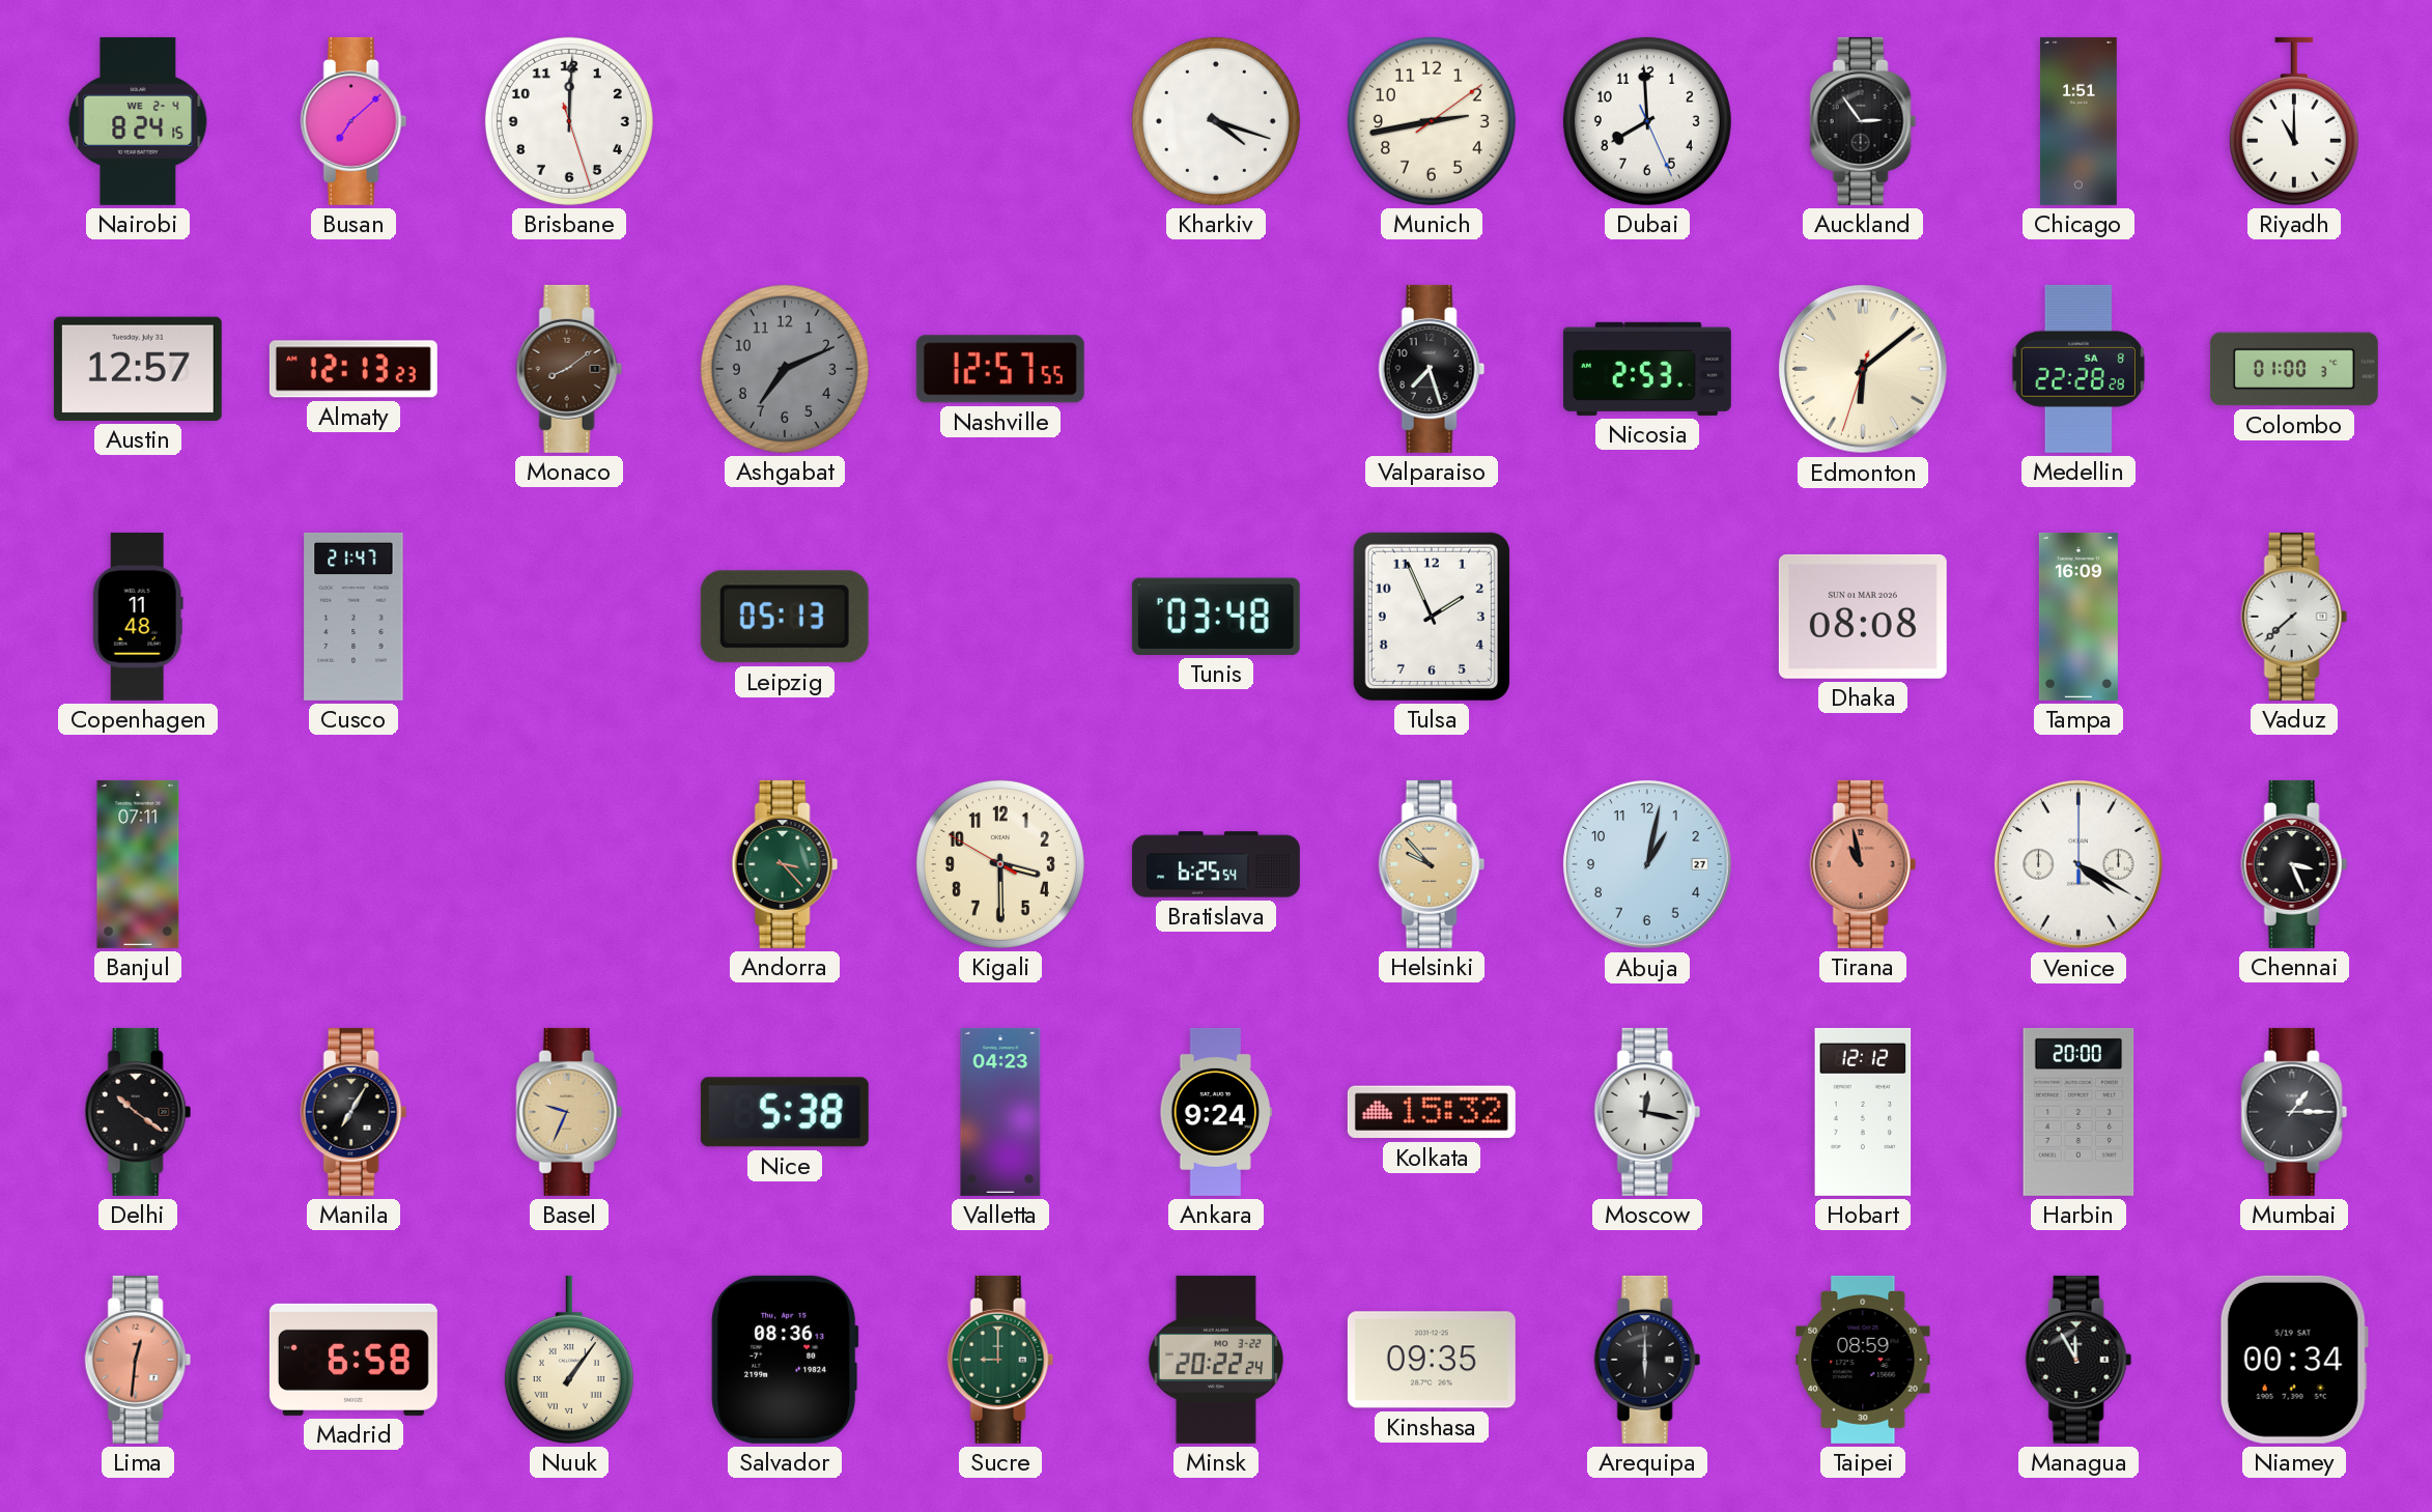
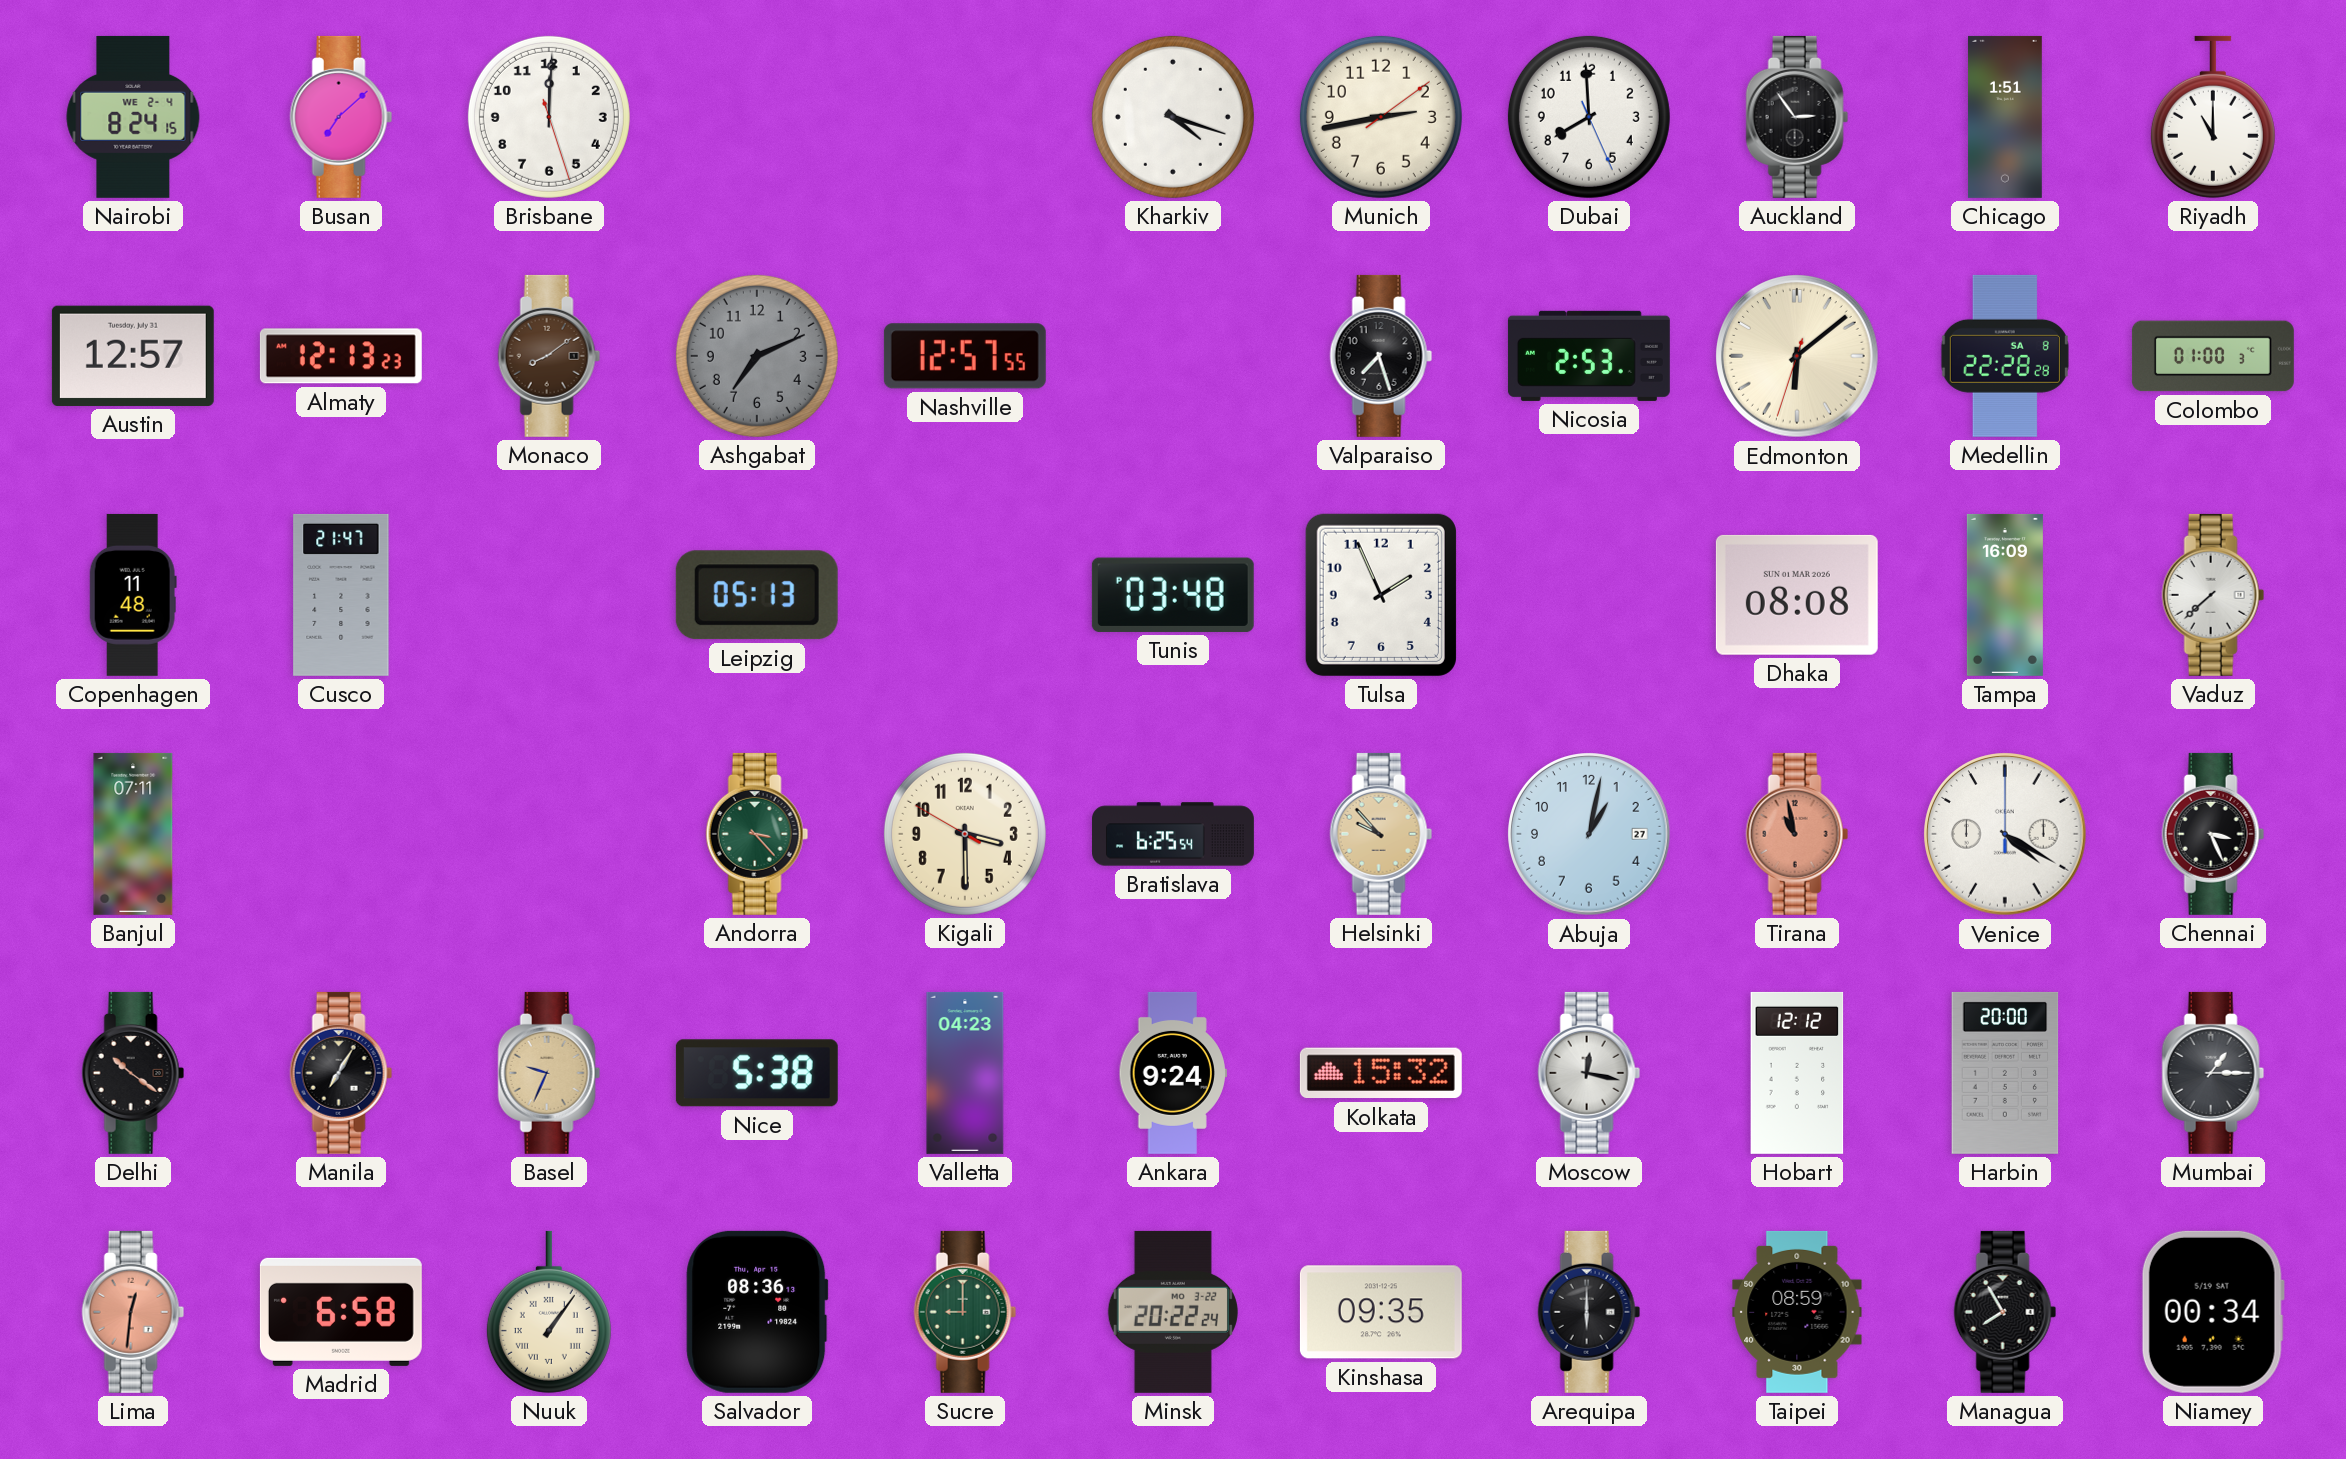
Managua: 11:55 -> 7:55
